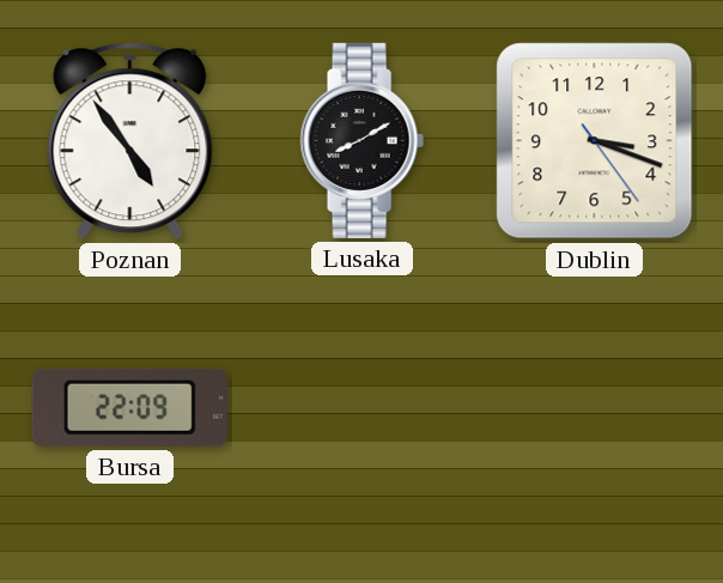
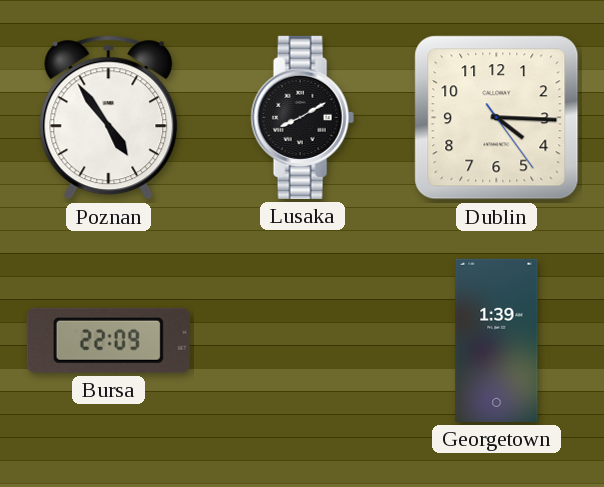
Dublin: 3:18 -> 4:15
Georgetown: none -> 1:39
